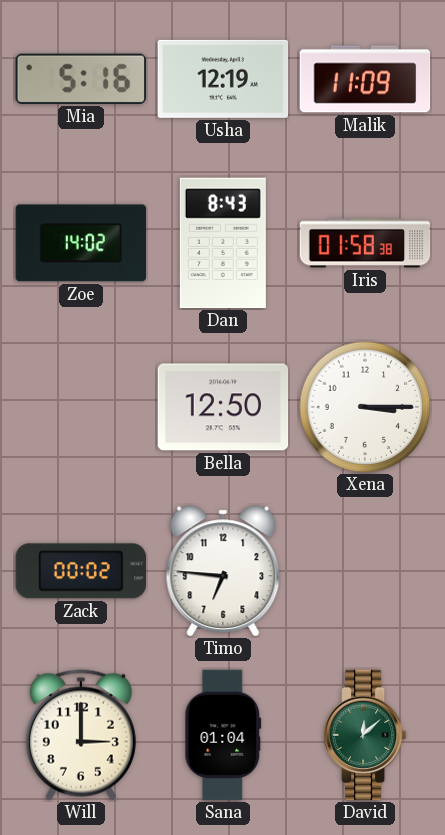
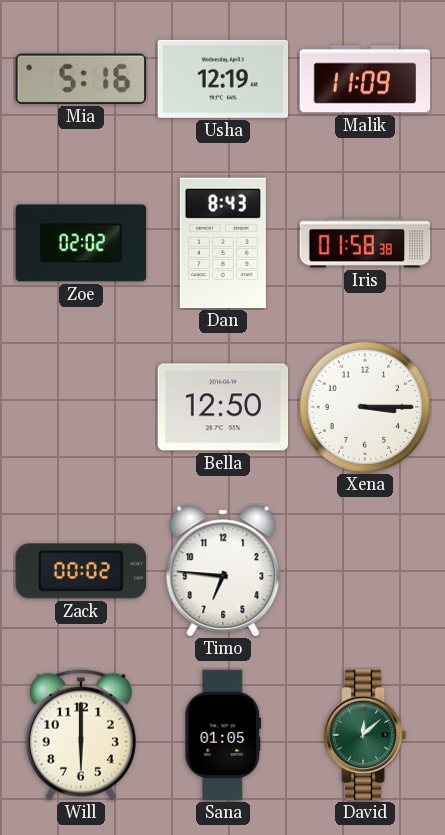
Zoe: 14:02 -> 02:02
Will: 3:00 -> 6:00
Sana: 01:04 -> 01:05
